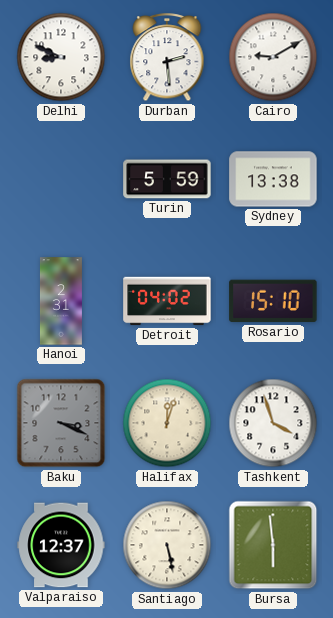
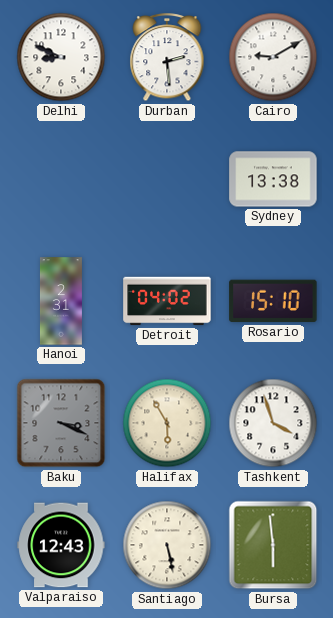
Turin: 5:59 -> none
Halifax: 12:03 -> 5:55
Valparaiso: 12:37 -> 12:43
